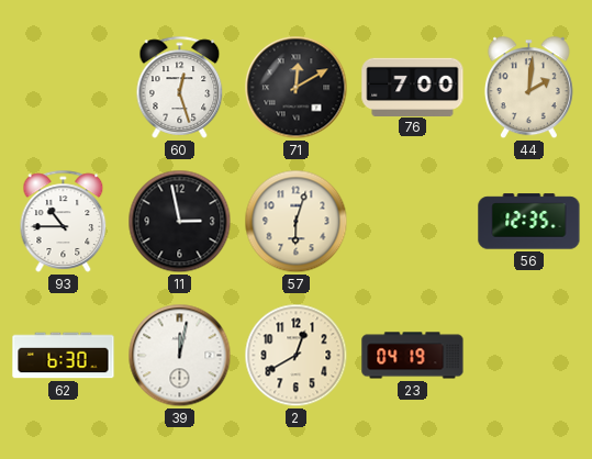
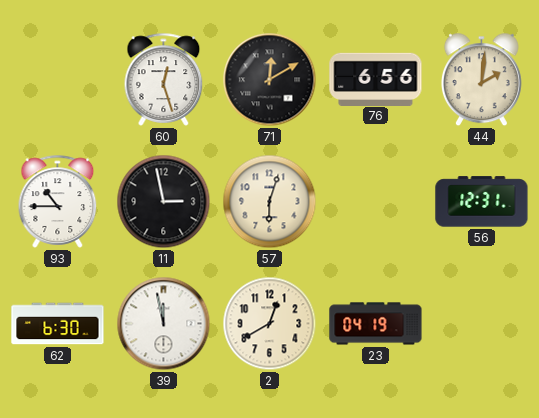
76: 7:00 -> 6:56
56: 12:35 -> 12:31
39: 12:02 -> 11:58
